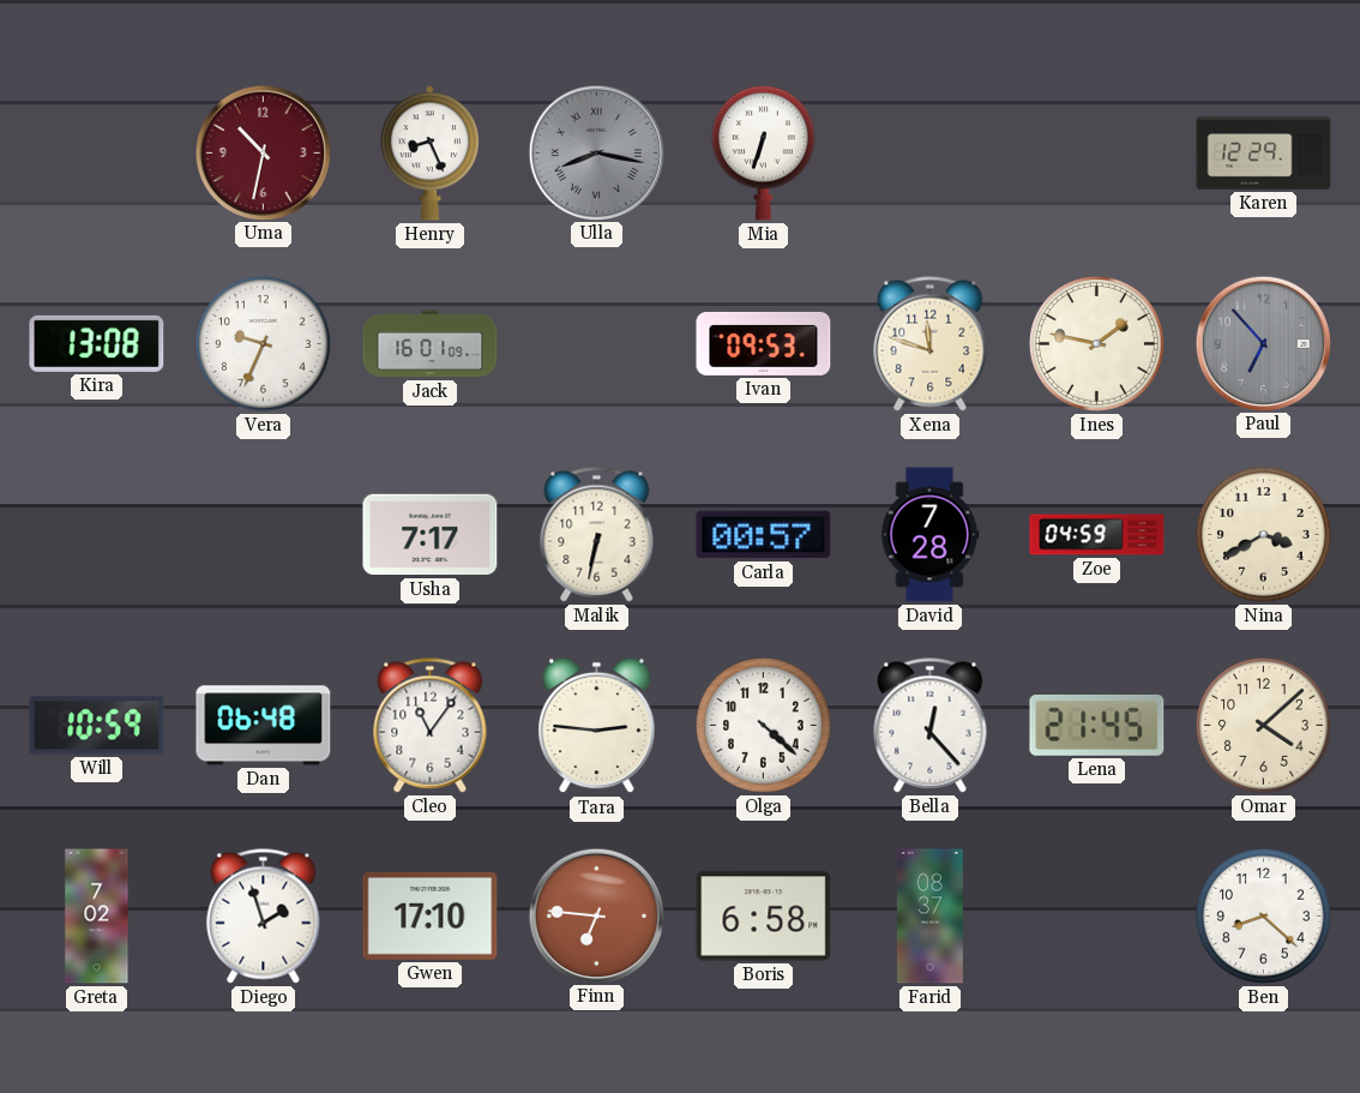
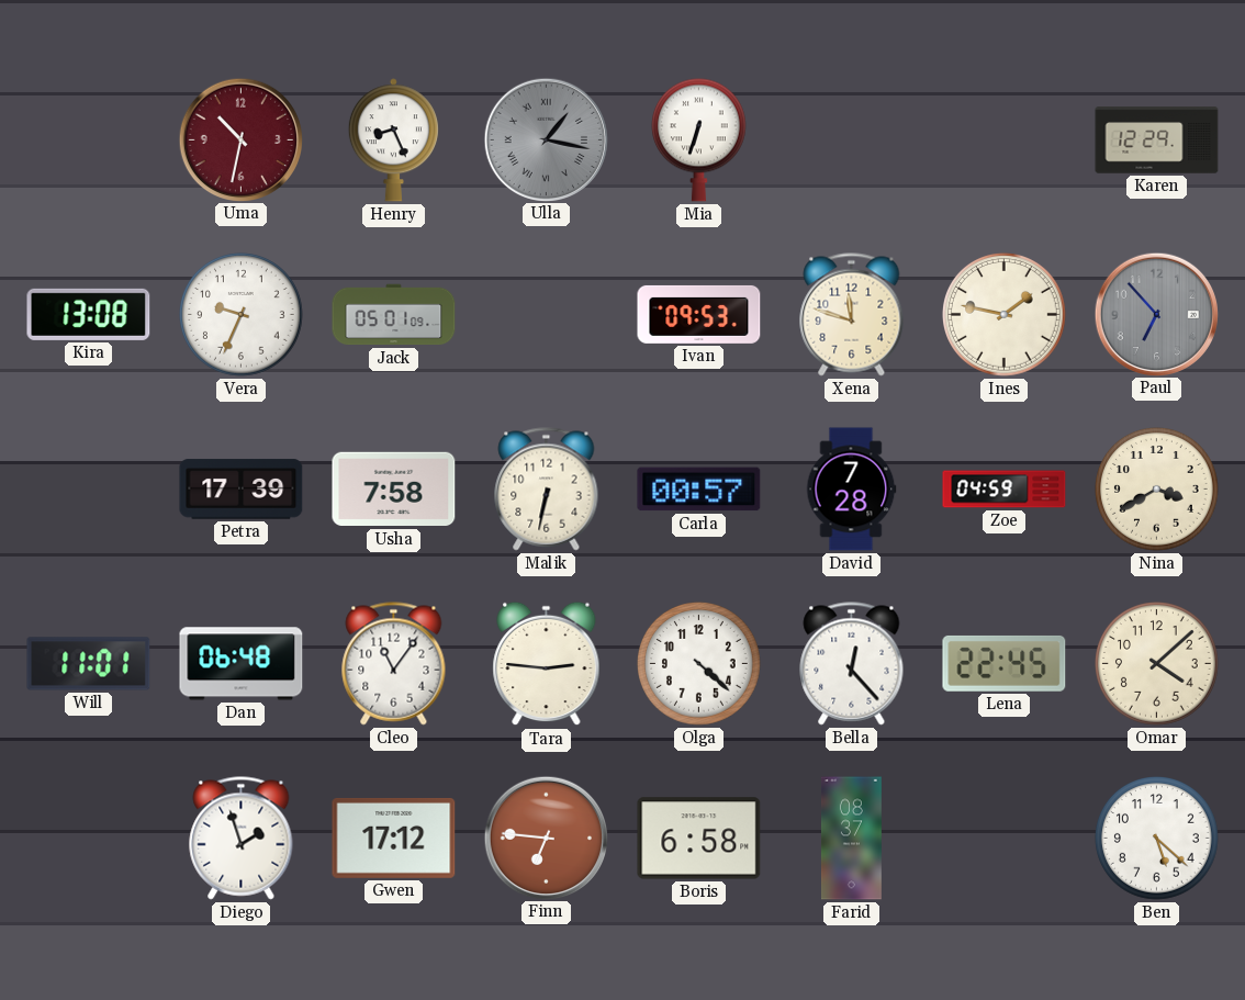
Ulla: 8:17 -> 1:17
Jack: 16:01 -> 05:01
Petra: none -> 17:39
Usha: 7:17 -> 7:58
Will: 10:59 -> 11:01
Lena: 21:45 -> 22:45
Greta: 7:02 -> none
Gwen: 17:10 -> 17:12
Ben: 8:22 -> 5:22
